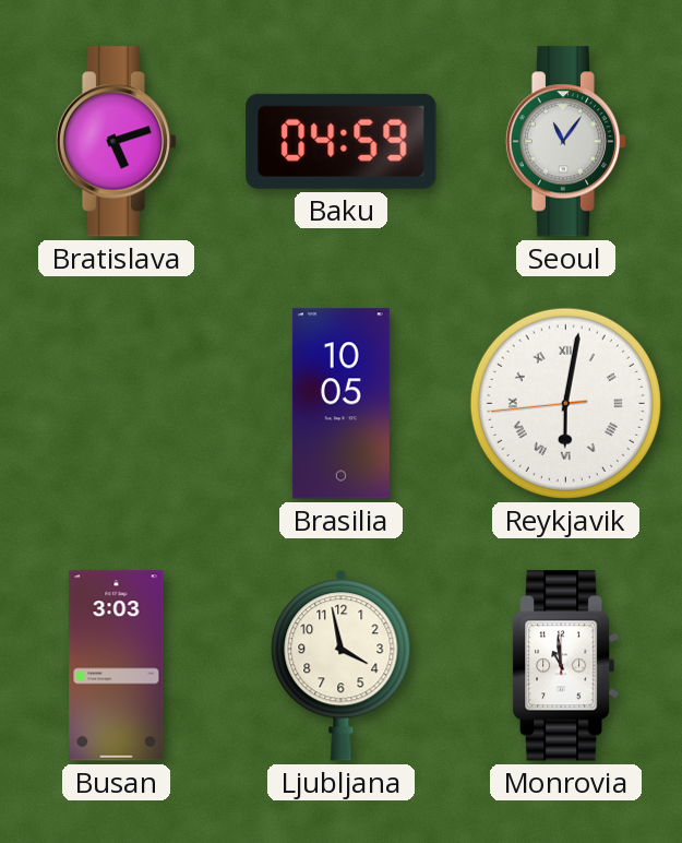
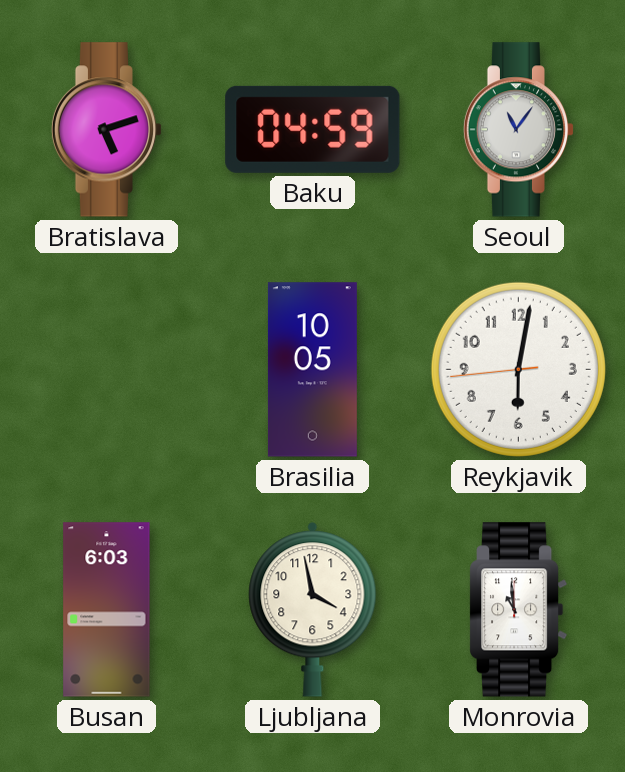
Reykjavik numerals: Roman -> Arabic
Busan: 3:03 -> 6:03
